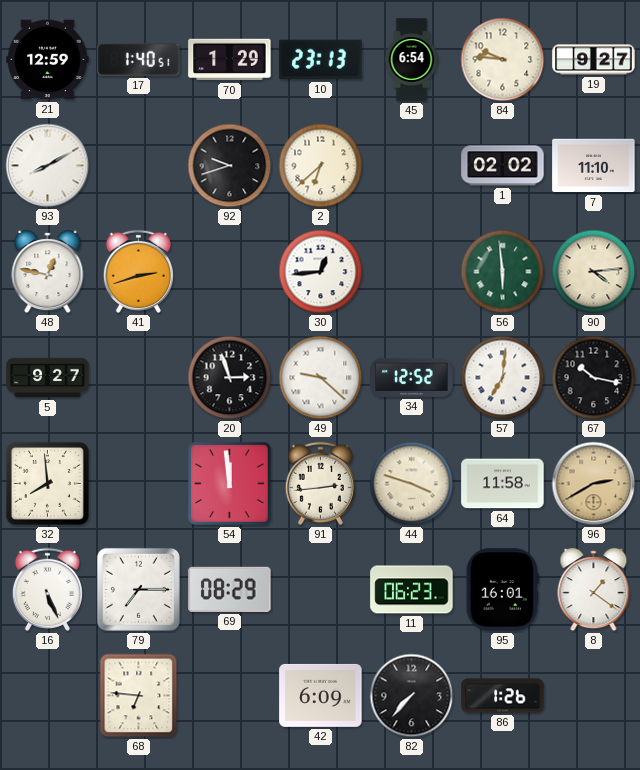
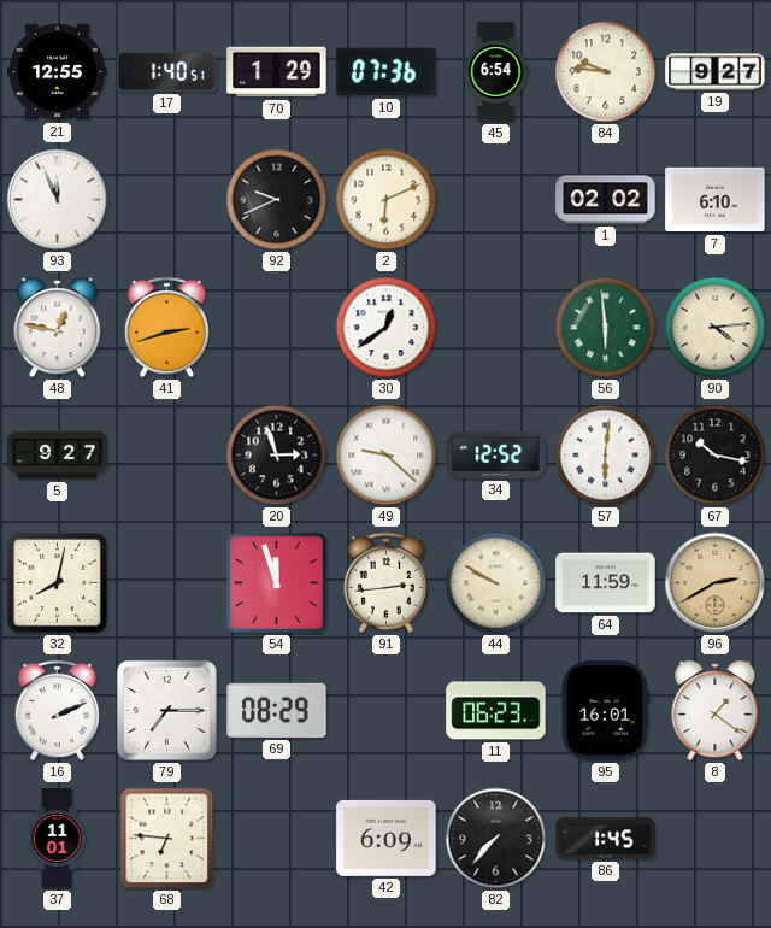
21: 12:59 -> 12:55
10: 23:13 -> 07:36
93: 8:10 -> 11:56
92: 9:42 -> 9:41
2: 6:38 -> 6:11
7: 11:10 -> 6:10
30: 12:44 -> 12:39
57: 7:01 -> 6:01
32: 7:59 -> 8:02
54: 11:59 -> 11:57
44: 3:48 -> 9:50
64: 11:58 -> 11:59
16: 5:26 -> 2:11
37: none -> 11:01
86: 1:26 -> 1:45
